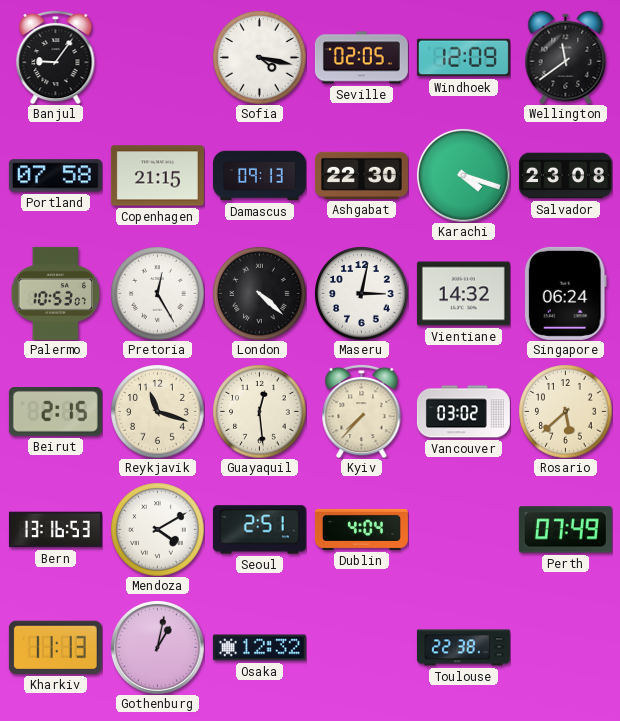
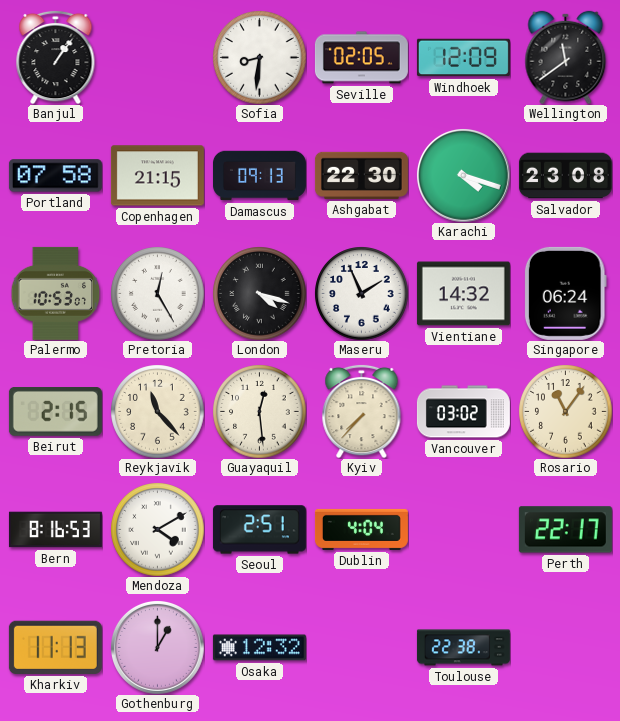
Banjul: 9:06 -> 1:06
Sofia: 4:17 -> 8:31
London: 4:22 -> 4:18
Maseru: 3:02 -> 1:56
Reykjavik: 11:18 -> 11:23
Rosario: 5:38 -> 11:06
Bern: 13:16 -> 8:16
Perth: 07:49 -> 22:17
Gothenburg: 1:02 -> 1:00
